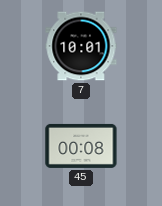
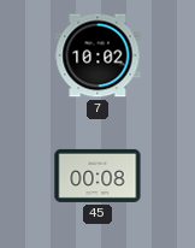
7: 10:01 -> 10:02
